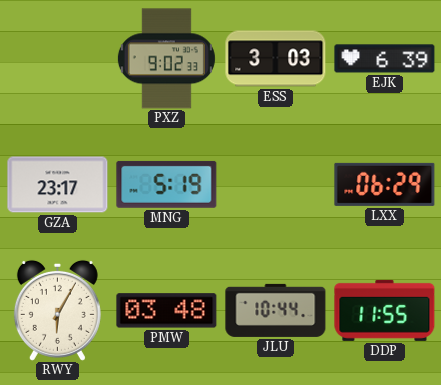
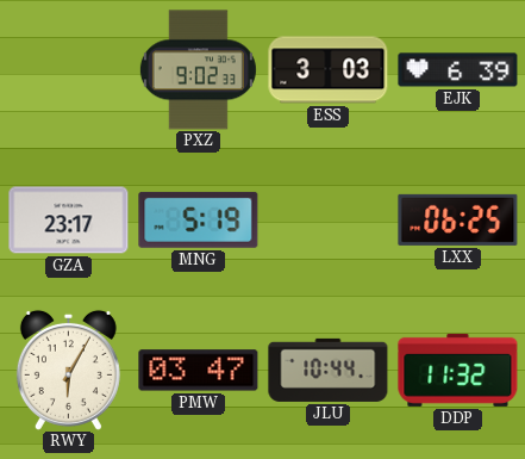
LXX: 06:29 -> 06:25
PMW: 03:48 -> 03:47
DDP: 11:55 -> 11:32
